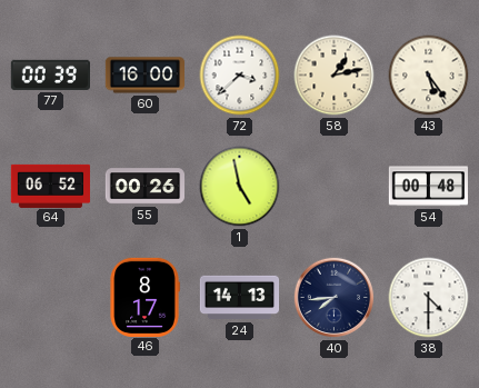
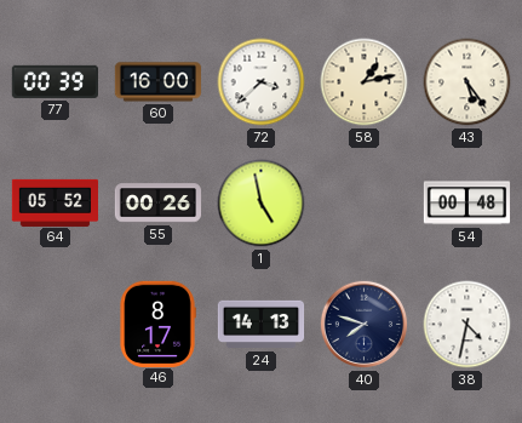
64: 06:52 -> 05:52
40: 7:44 -> 7:48
38: 4:30 -> 4:32
